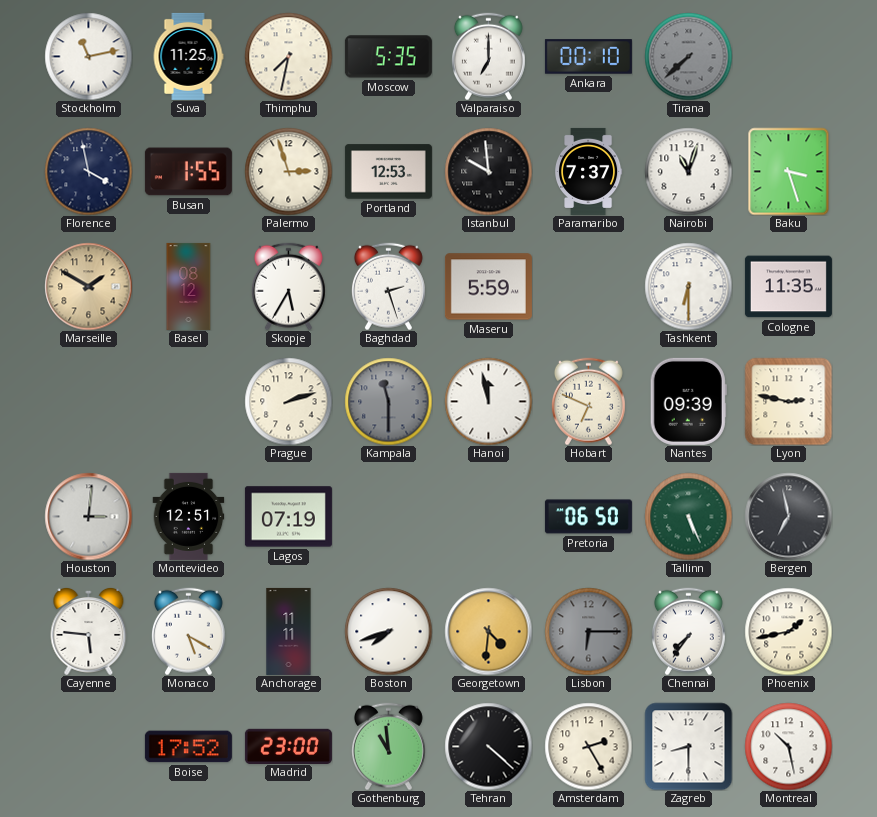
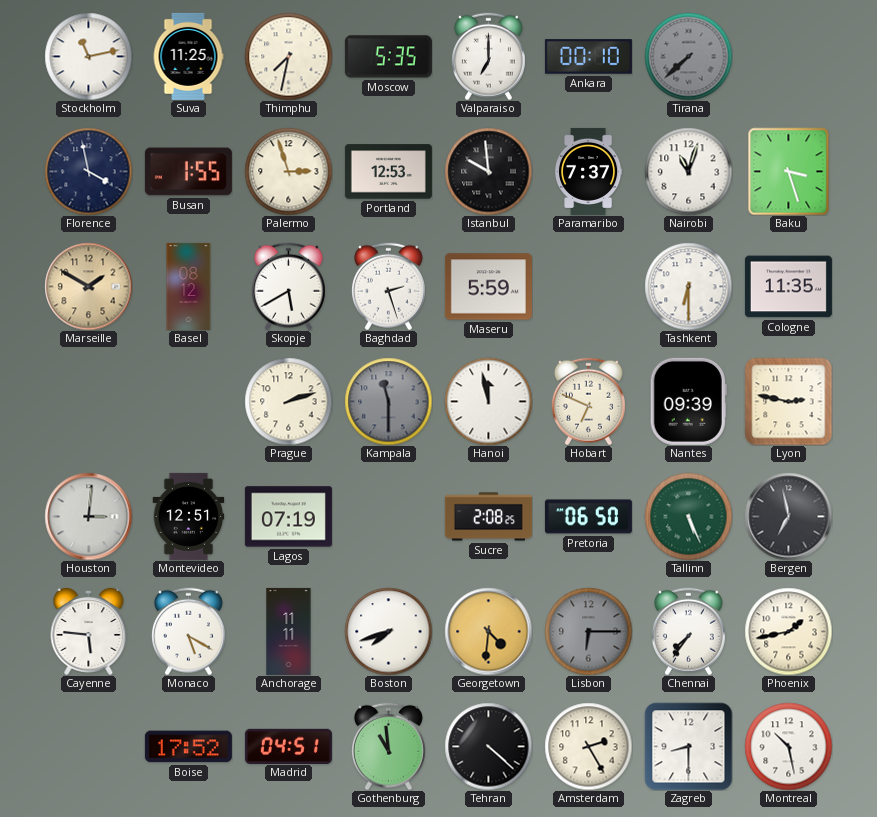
Skopje: 5:35 -> 5:40
Sucre: none -> 2:08
Madrid: 23:00 -> 04:51
